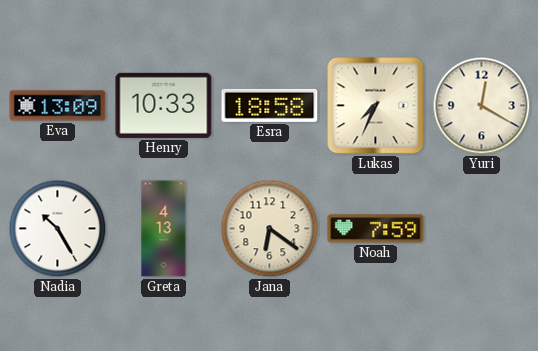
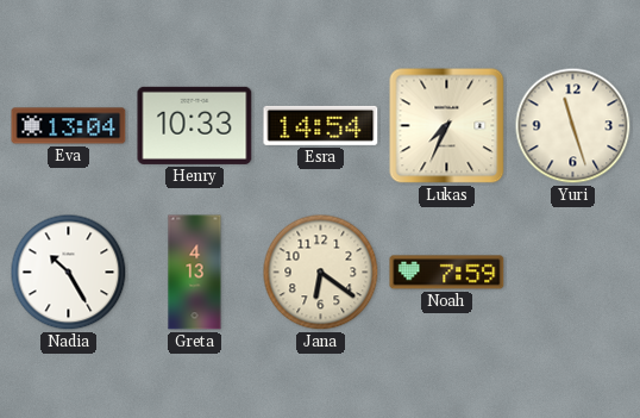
Eva: 13:09 -> 13:04
Esra: 18:58 -> 14:54
Yuri: 12:20 -> 11:27
